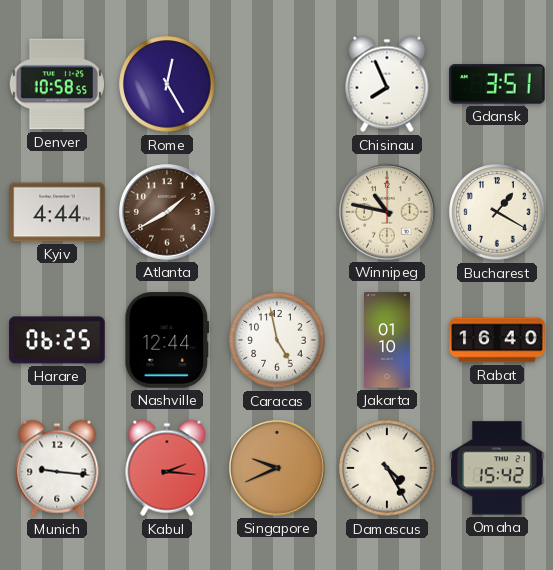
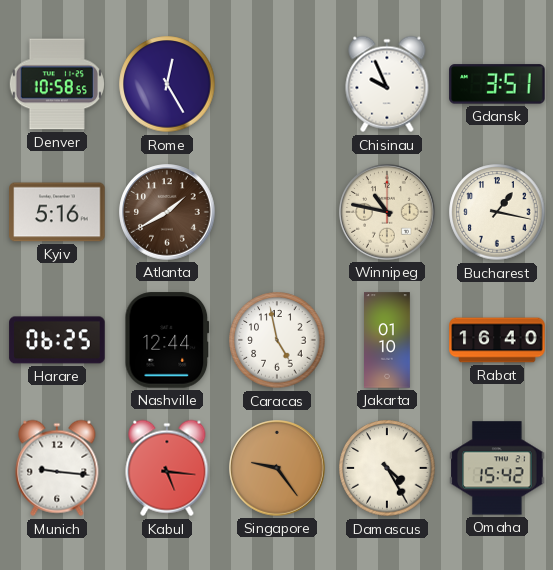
Chisinau: 7:56 -> 9:56
Kyiv: 4:44 -> 5:16
Bucharest: 1:20 -> 1:17
Kabul: 2:16 -> 5:16
Singapore: 9:41 -> 9:24
